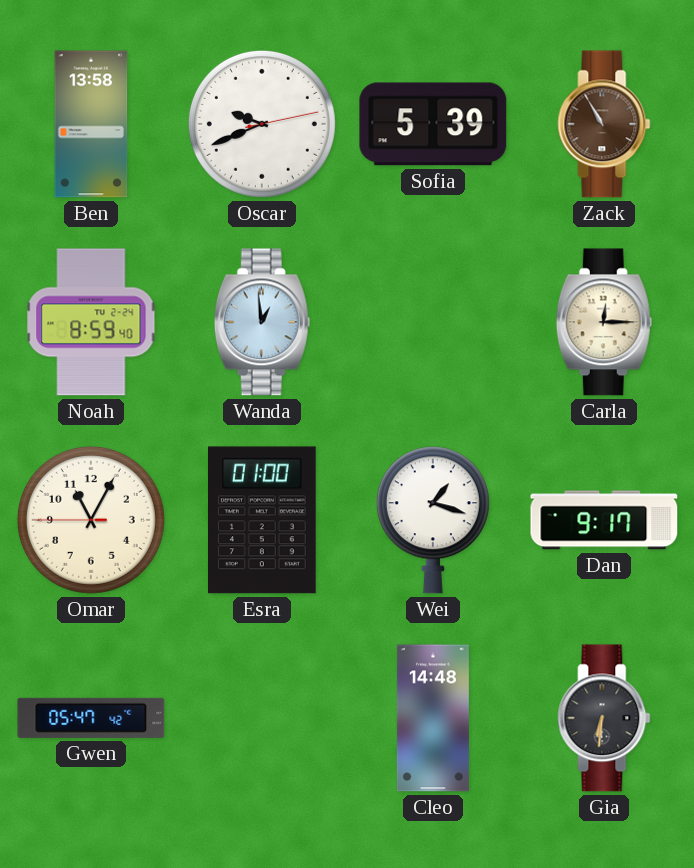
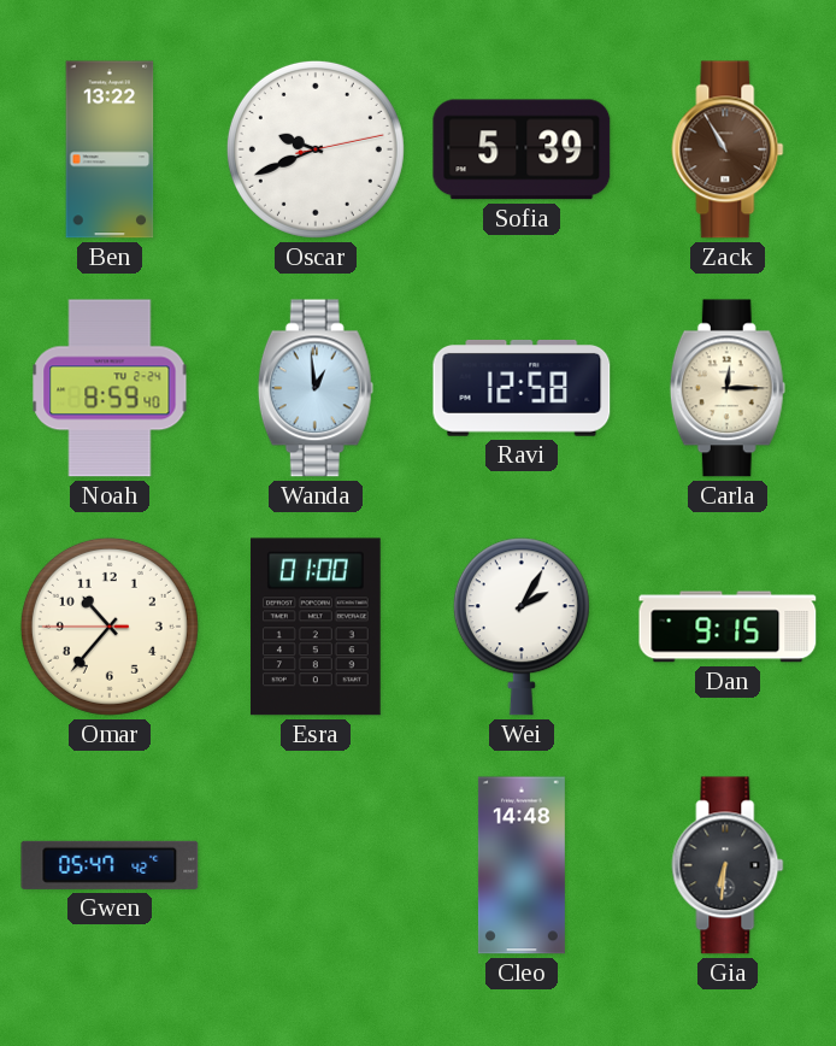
Ben: 13:58 -> 13:22
Ravi: none -> 12:58
Omar: 11:04 -> 10:36
Wei: 1:18 -> 2:05
Dan: 9:17 -> 9:15
